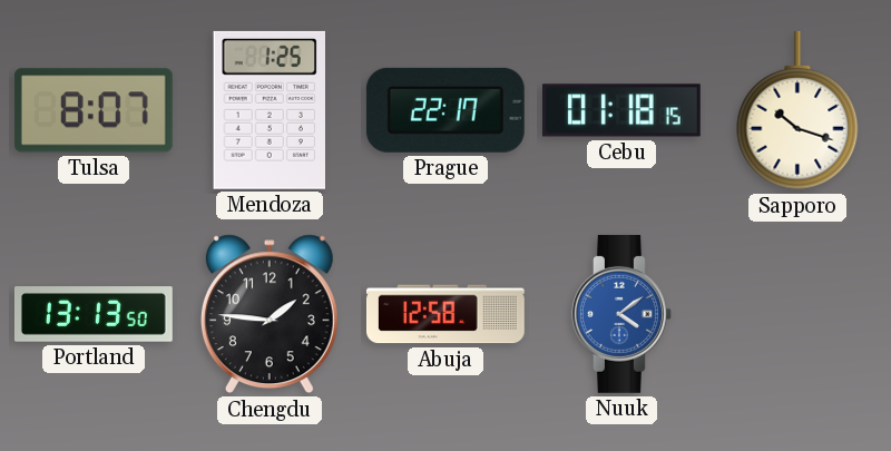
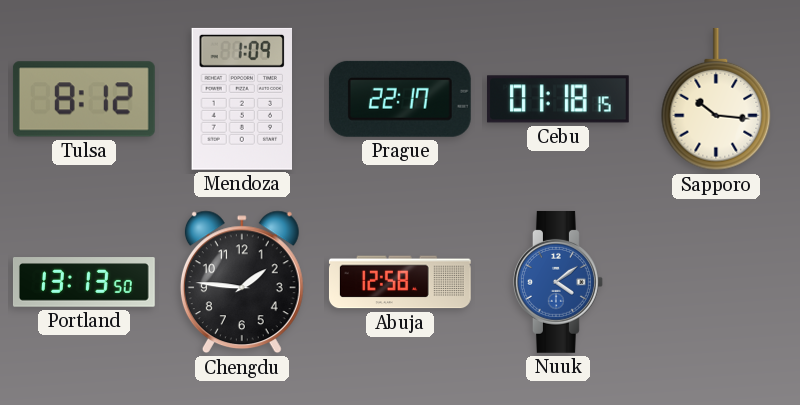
Tulsa: 8:07 -> 8:12
Mendoza: 1:25 -> 1:09
Sapporo: 10:18 -> 10:16
